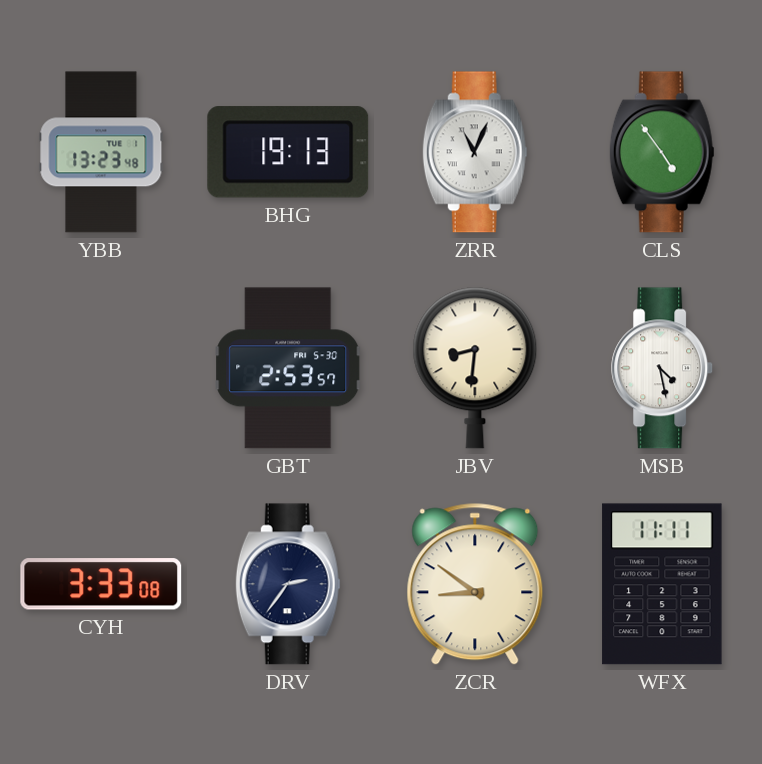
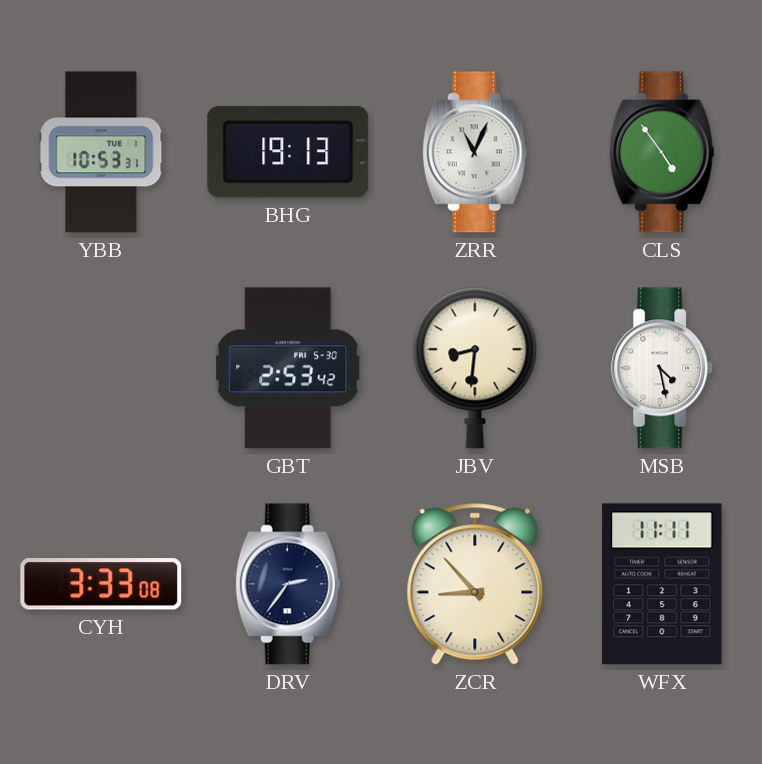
YBB: 13:23 -> 10:53
GBT: 2:53:57 -> 2:53:42
ZCR: 8:51 -> 8:53
